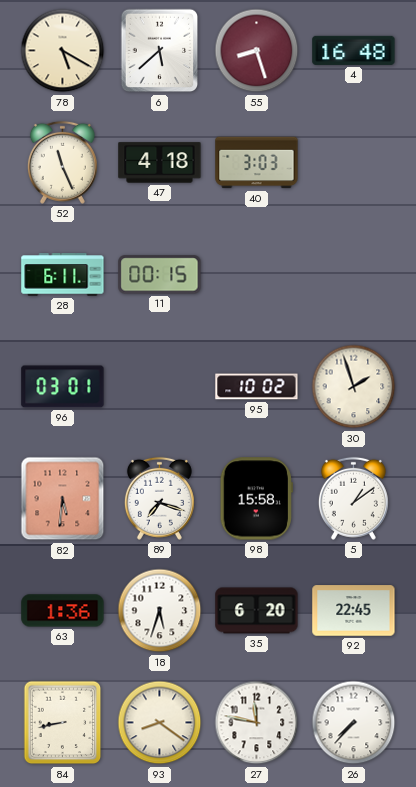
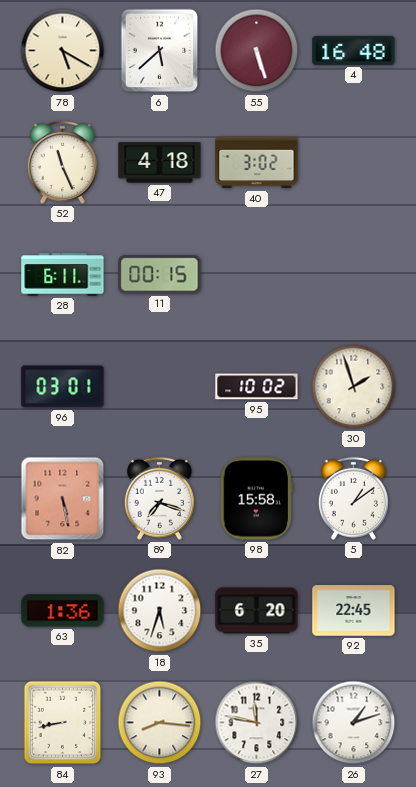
55: 8:27 -> 5:27
40: 3:03 -> 3:02
82: 5:31 -> 5:28
93: 8:21 -> 8:16
26: 7:37 -> 1:12
